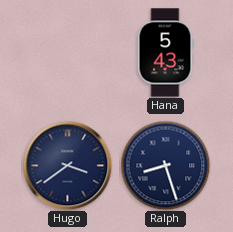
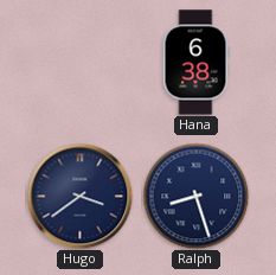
Hana: 5:43 -> 6:38
